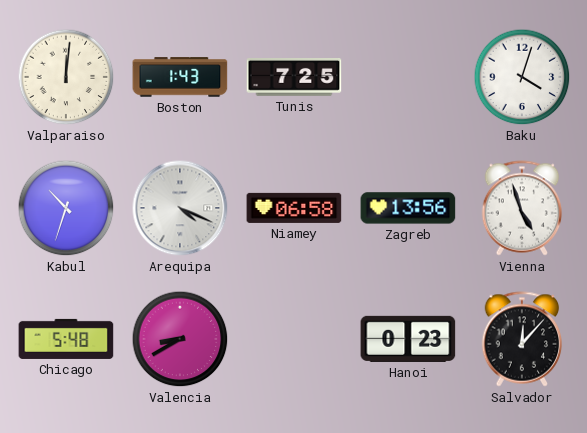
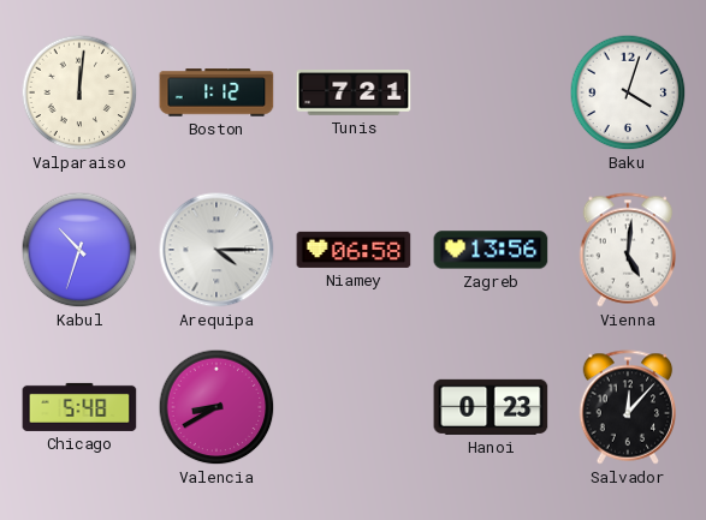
Boston: 1:43 -> 1:12
Tunis: 7:25 -> 7:21
Arequipa: 4:19 -> 4:15
Vienna: 4:57 -> 5:01
